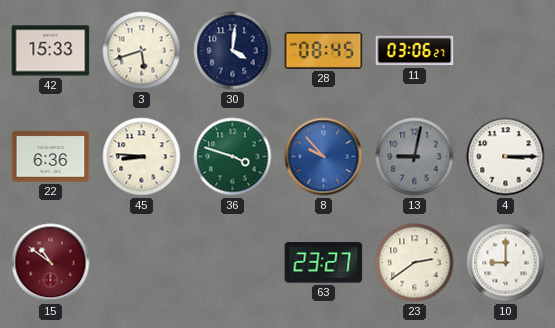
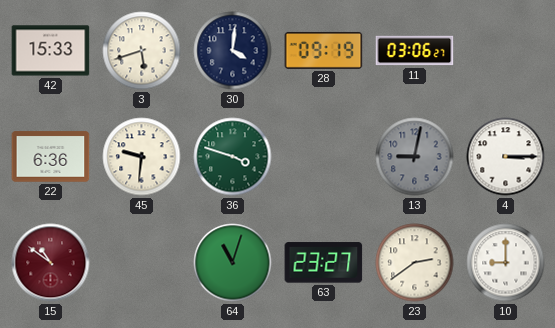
28: 08:45 -> 09:19
45: 8:46 -> 9:31
8: 9:53 -> none
64: none -> 11:03
